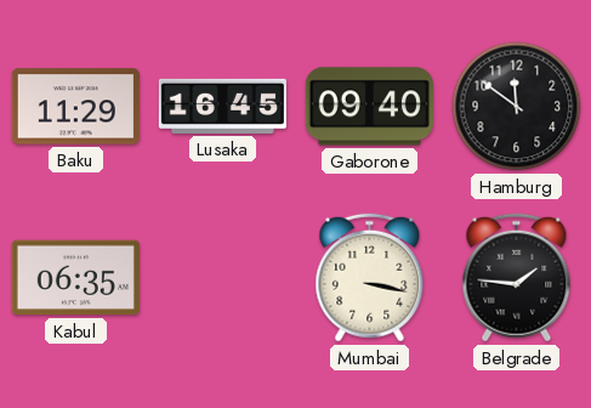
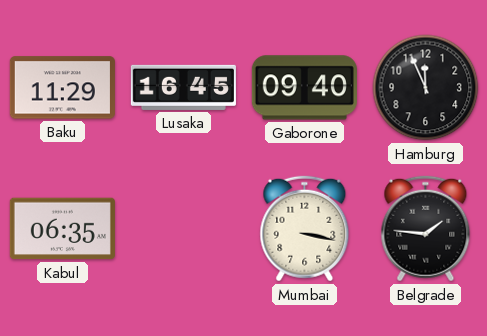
Hamburg: 11:51 -> 11:56
